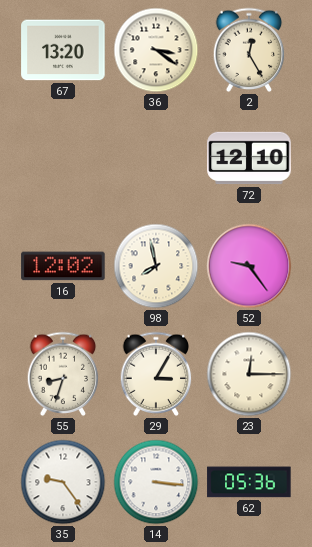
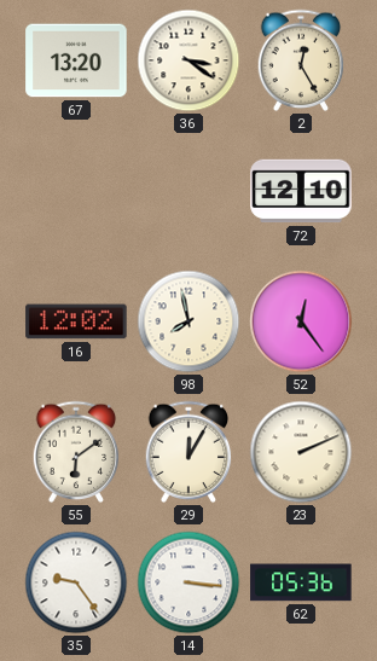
52: 9:24 -> 12:24
55: 8:33 -> 6:09
29: 3:05 -> 12:05
23: 12:15 -> 2:11
